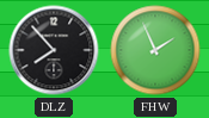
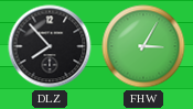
FHW: 1:56 -> 3:05
